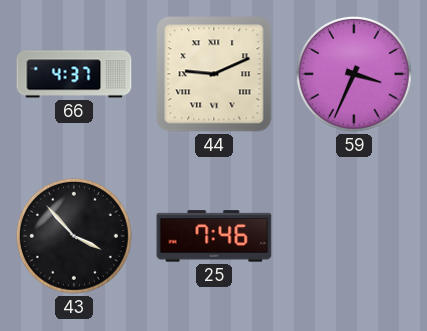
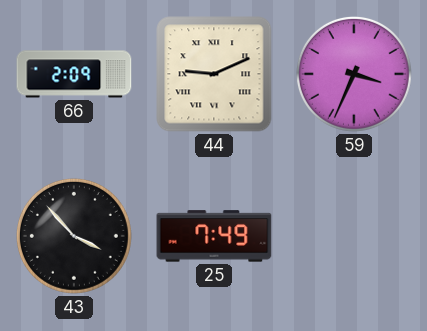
66: 4:37 -> 2:09
25: 7:46 -> 7:49
